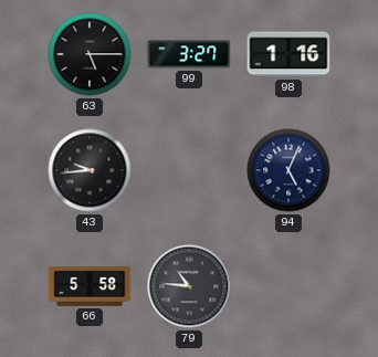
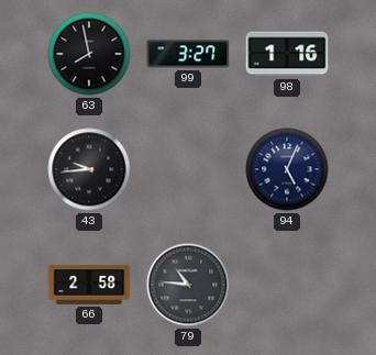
63: 5:15 -> 7:58
66: 5:58 -> 2:58
